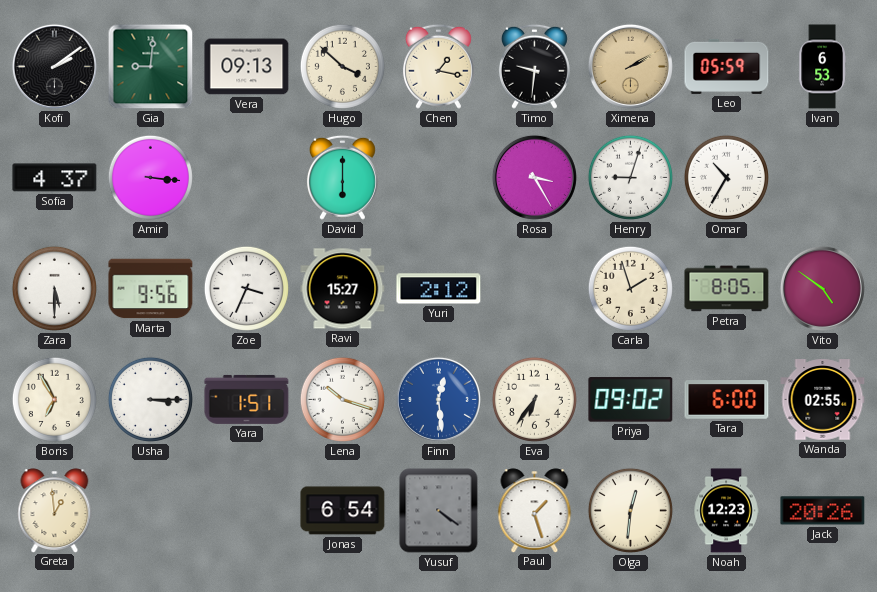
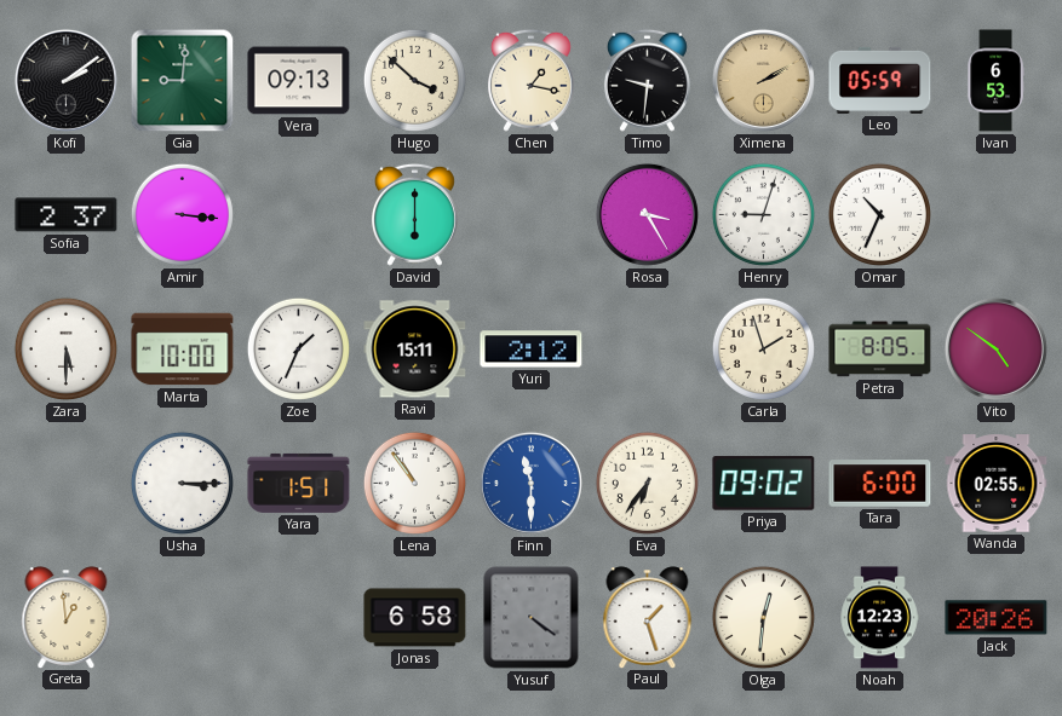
Sofia: 4:37 -> 2:37
Omar: 10:35 -> 10:34
Marta: 9:56 -> 10:00
Zoe: 3:34 -> 1:34
Ravi: 15:27 -> 15:11
Boris: 6:55 -> none
Lena: 10:18 -> 10:54
Finn: 12:29 -> 11:30
Jonas: 6:54 -> 6:58
